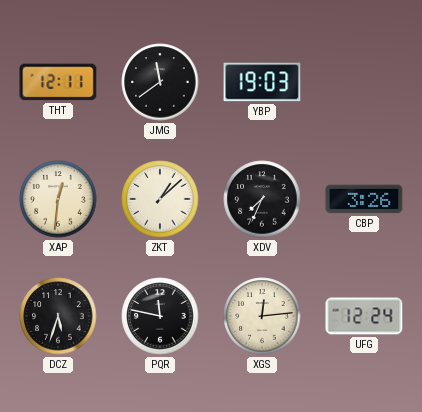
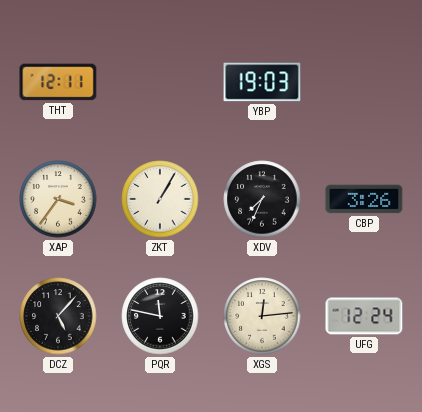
JMG: 11:39 -> none
XAP: 12:31 -> 3:36
ZKT: 1:08 -> 1:05
DCZ: 5:33 -> 5:07
